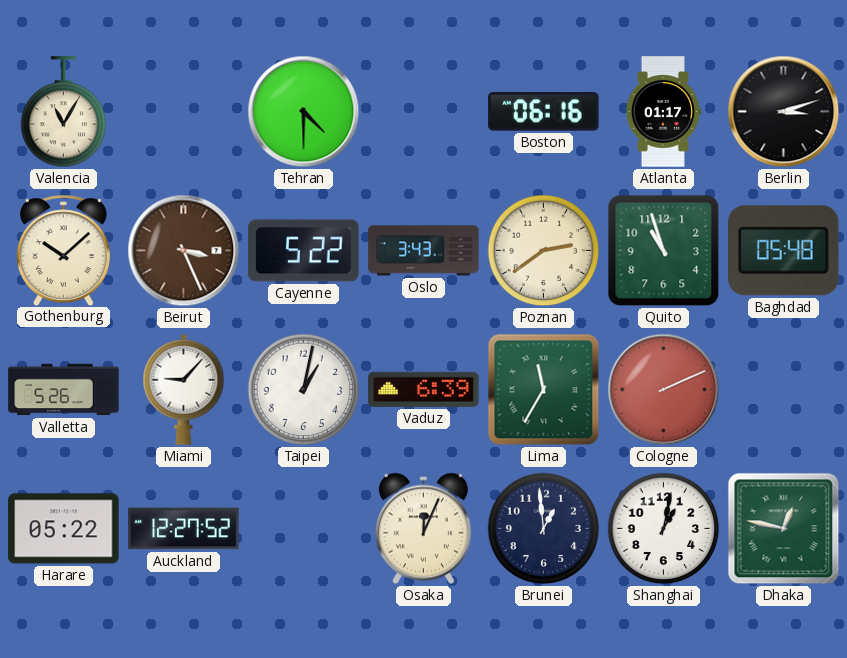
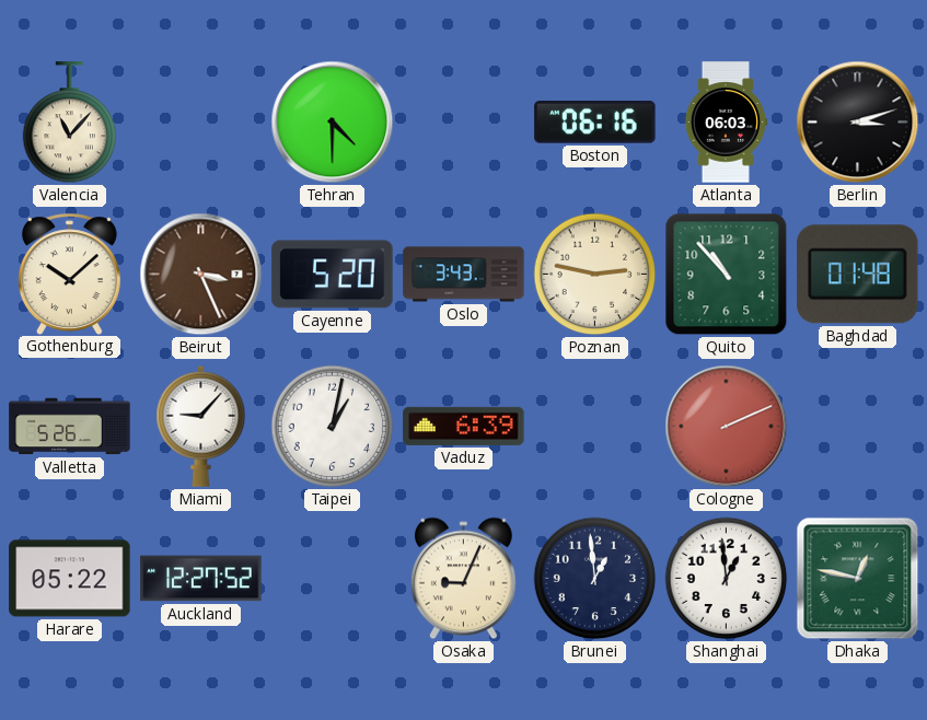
Valencia: 11:05 -> 11:07
Atlanta: 01:17 -> 06:03
Cayenne: 5:22 -> 5:20
Poznan: 2:39 -> 2:47
Quito: 10:57 -> 10:53
Baghdad: 05:48 -> 01:48
Lima: 11:35 -> none
Osaka: 12:04 -> 9:04
Shanghai: 1:02 -> 12:59
